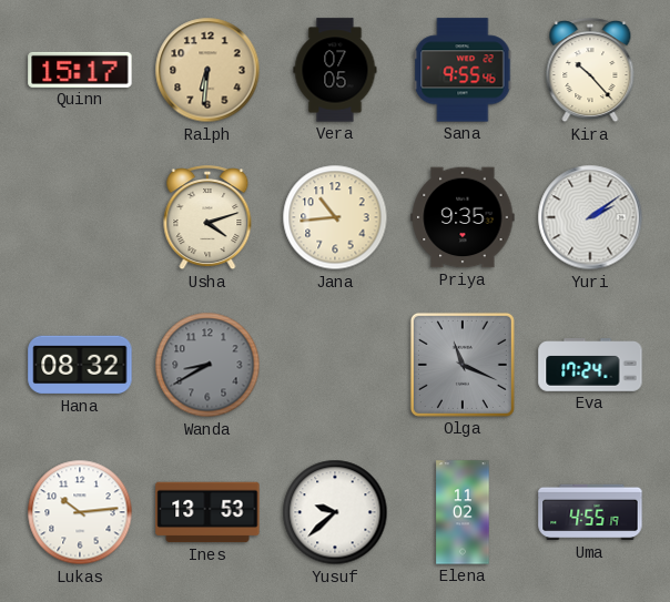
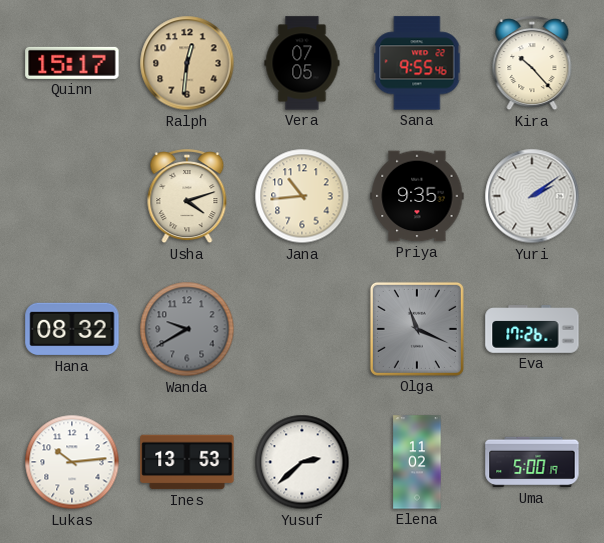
Ralph: 6:31 -> 12:31
Wanda: 8:40 -> 9:40
Eva: 17:24 -> 17:26
Yusuf: 9:38 -> 2:38
Uma: 4:55 -> 5:00
